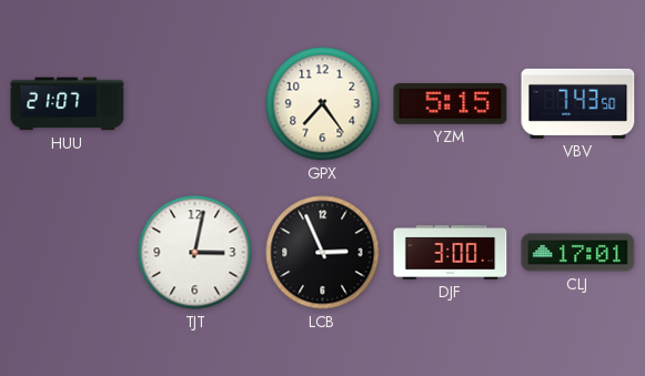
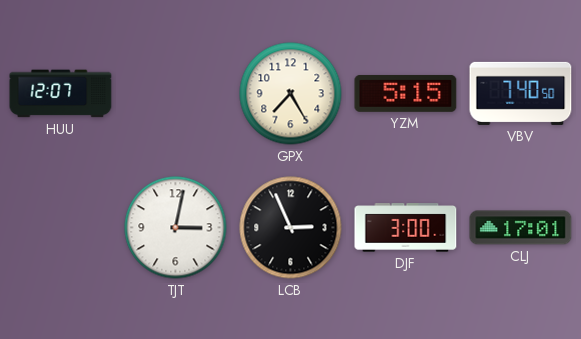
HUU: 21:07 -> 12:07
GPX: 7:24 -> 7:25
VBV: 7:43 -> 7:40
